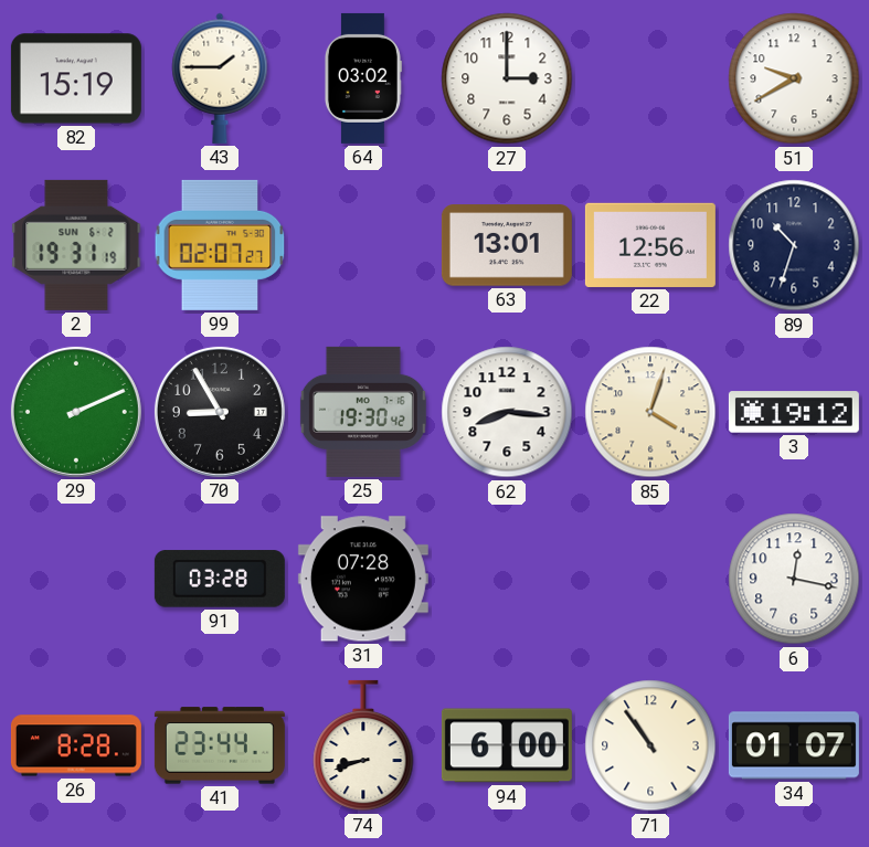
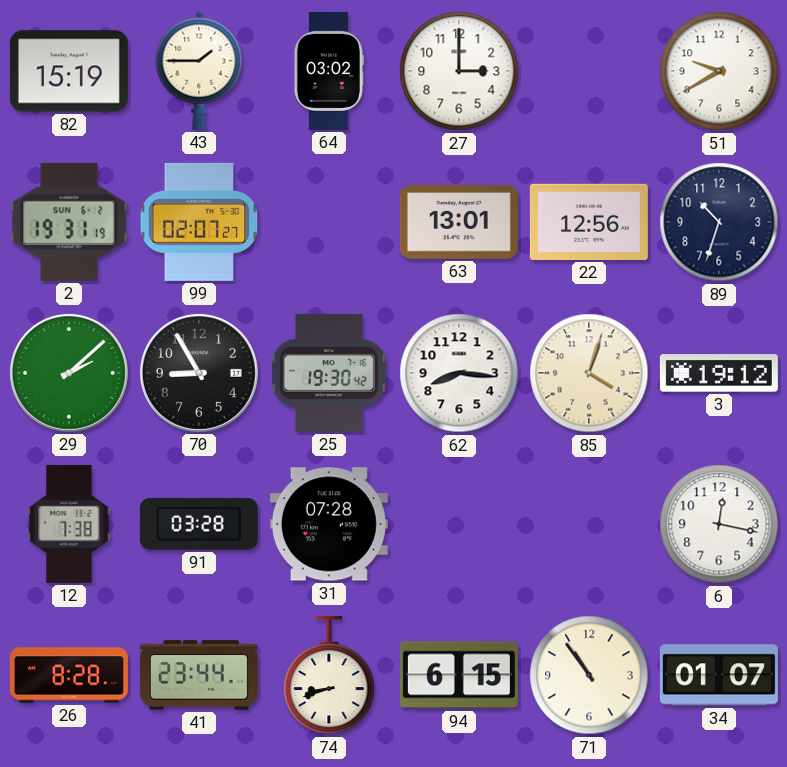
29: 2:11 -> 2:08
12: none -> 7:38
94: 6:00 -> 6:15
